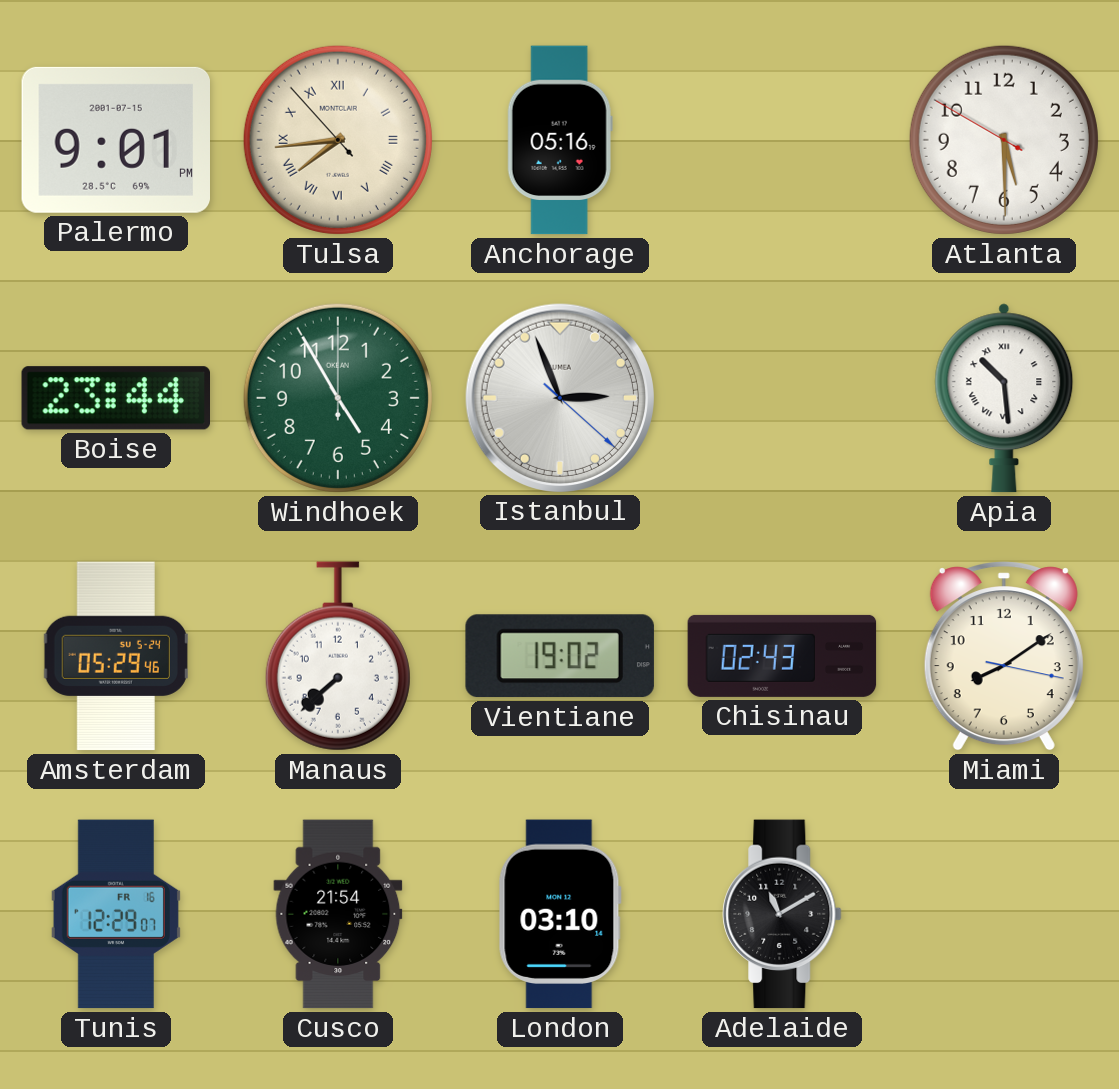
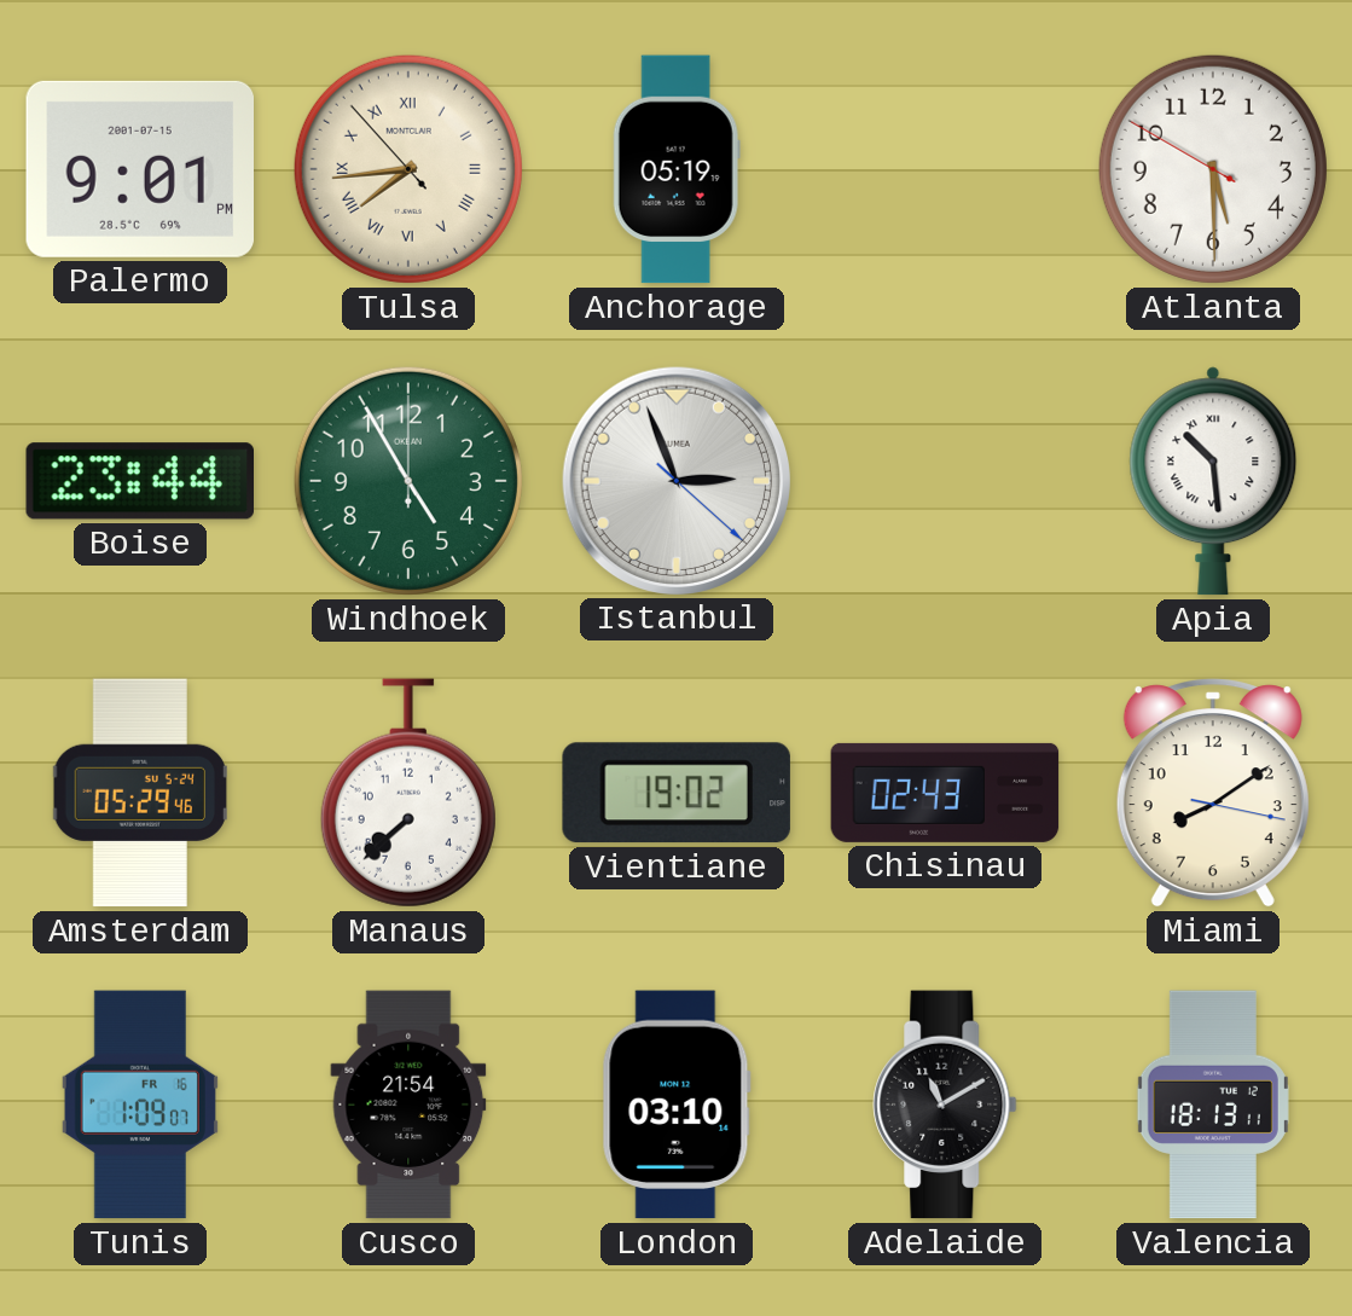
Anchorage: 05:16 -> 05:19
Tunis: 12:29 -> 1:09
Valencia: none -> 18:13
